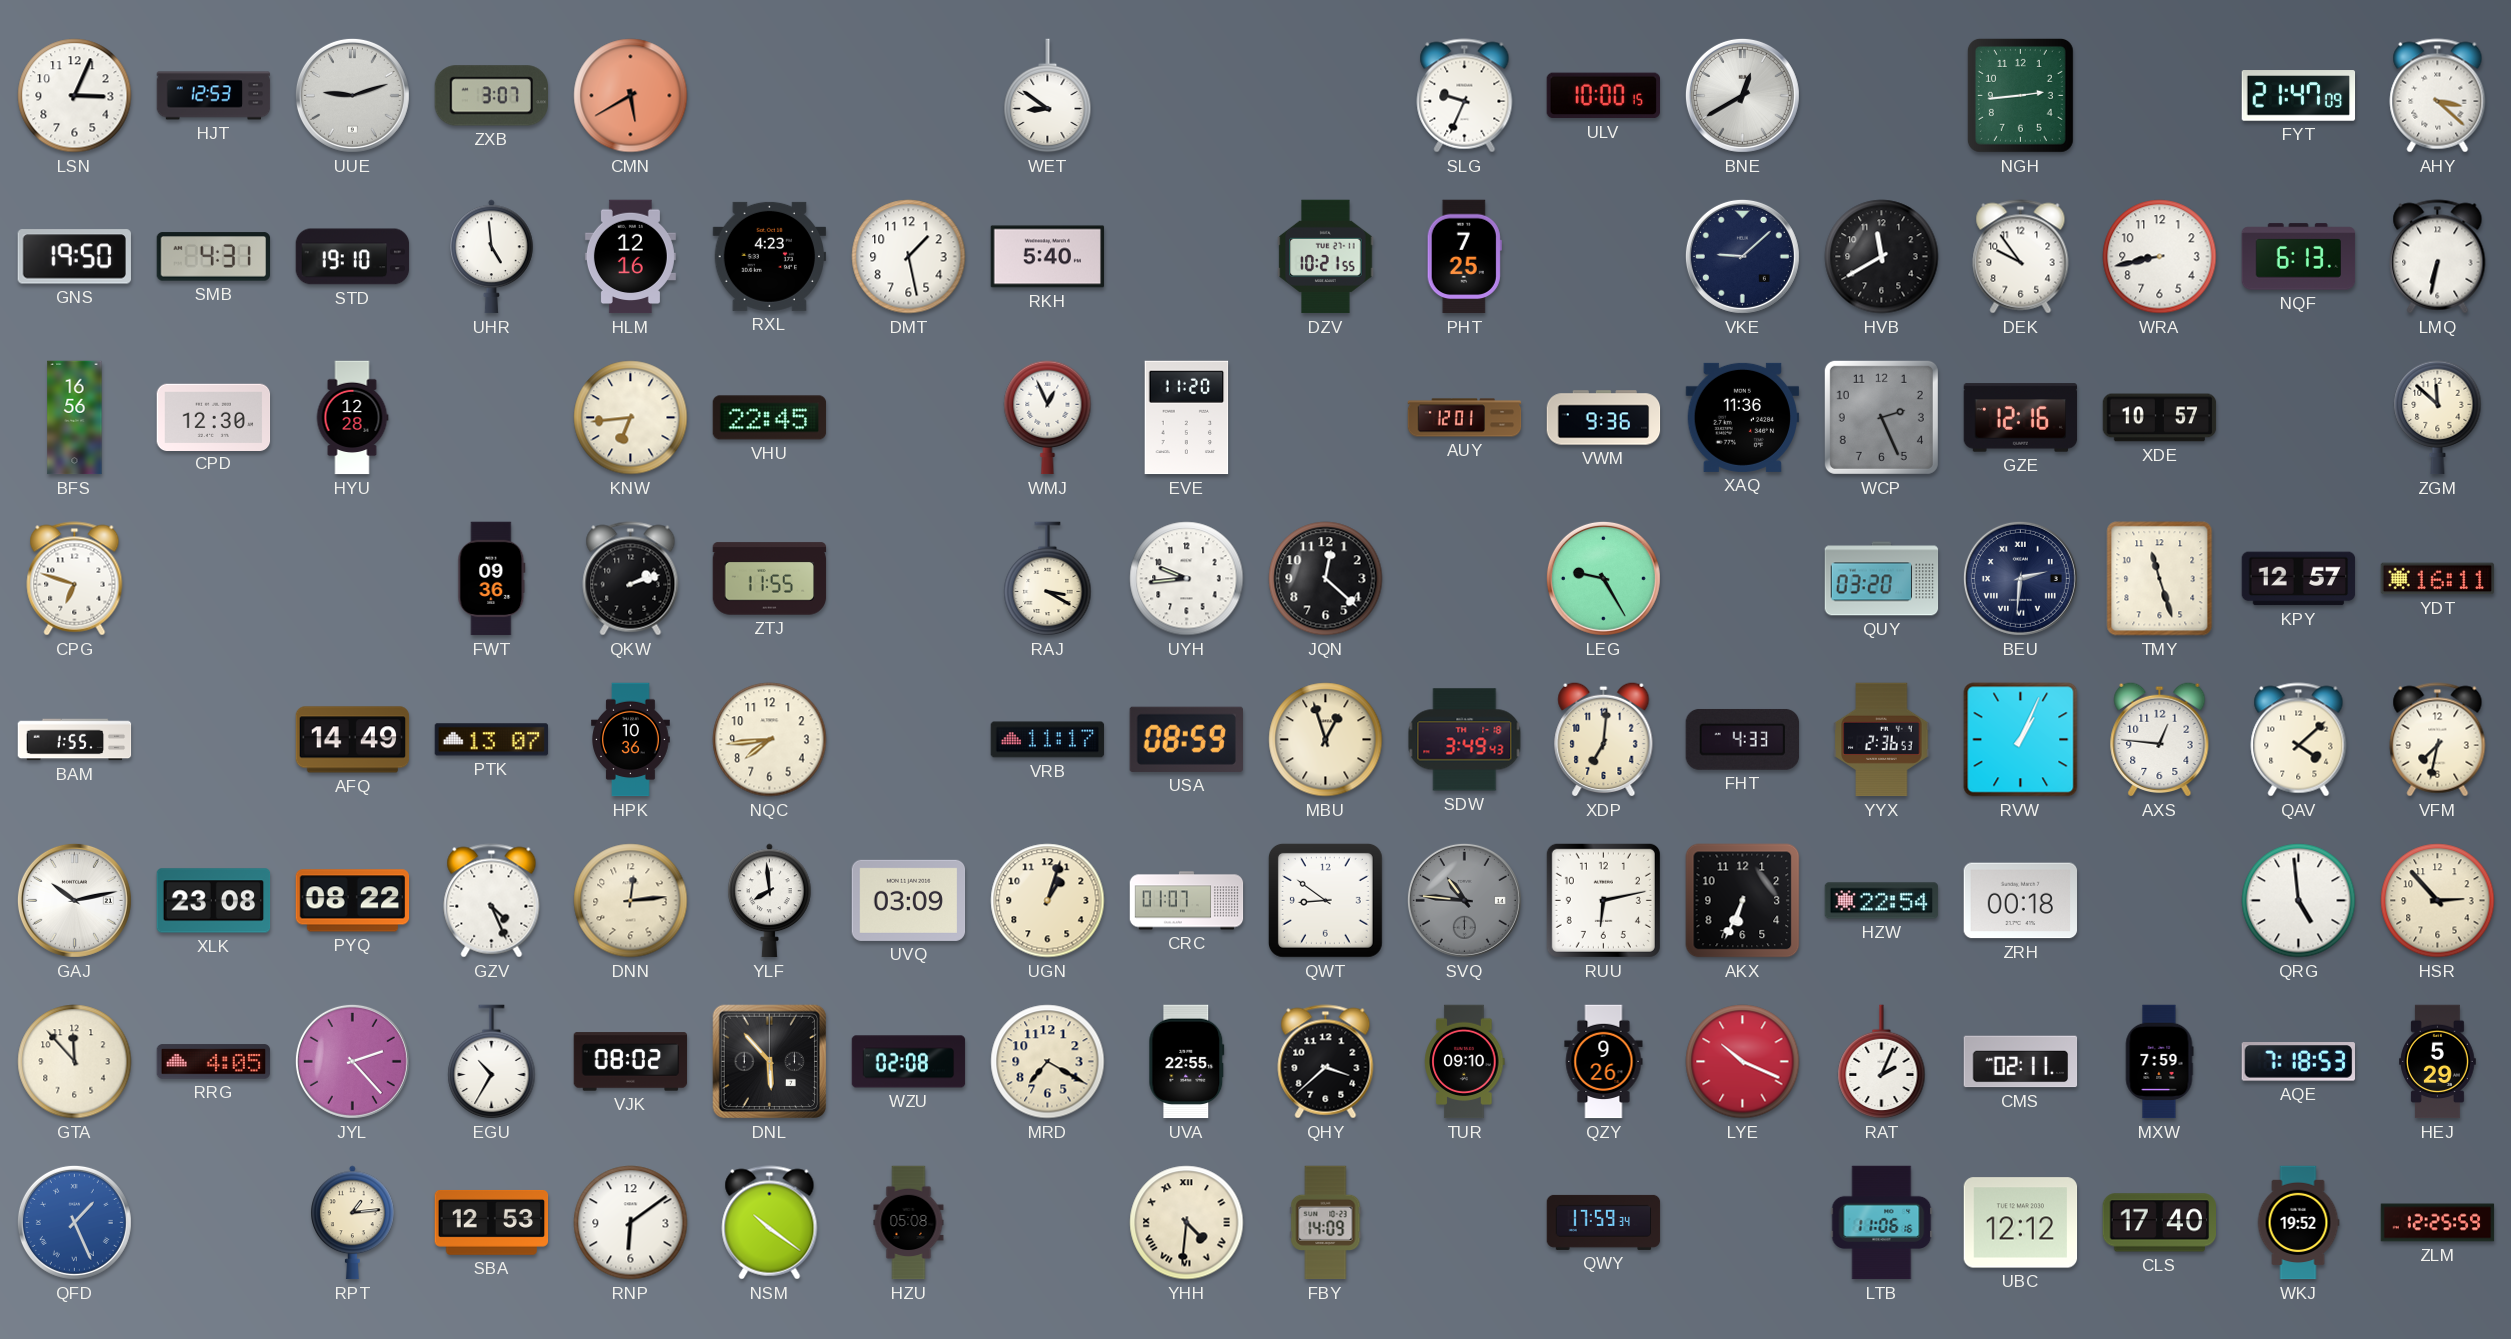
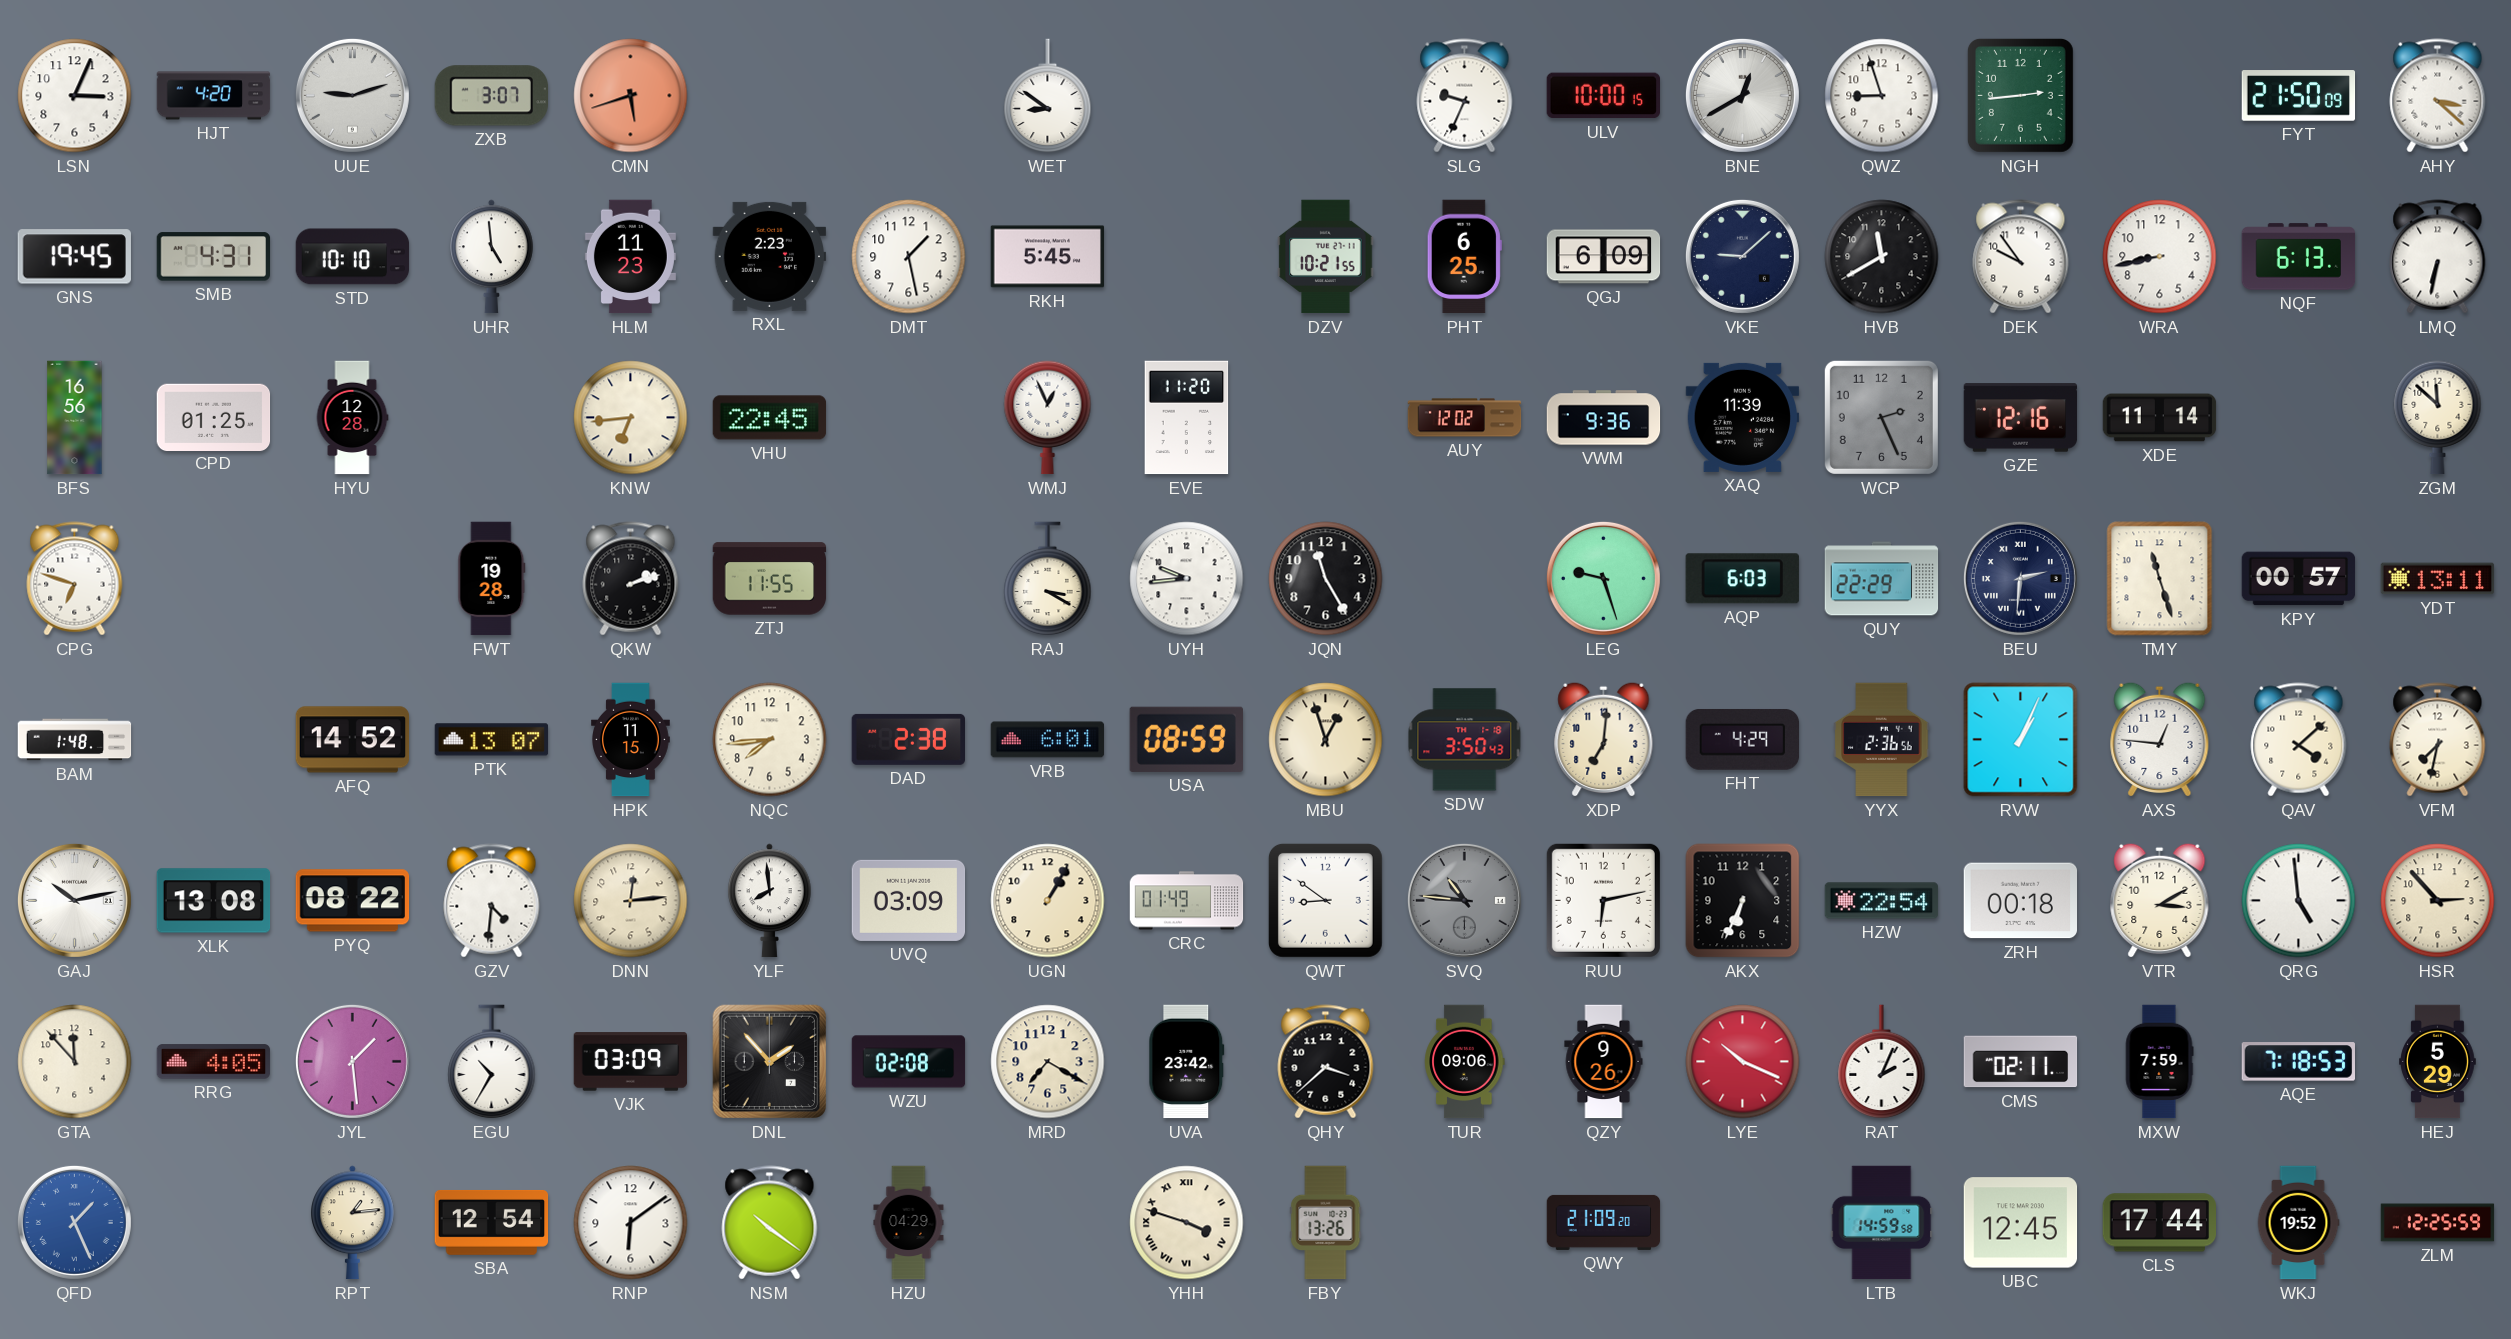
HJT: 12:53 -> 4:20
CMN: 5:40 -> 5:42
QWZ: none -> 8:57
FYT: 21:47 -> 21:50
GNS: 19:50 -> 19:45
STD: 19:10 -> 10:10
HLM: 12:16 -> 11:23
RXL: 4:23 -> 2:23
RKH: 5:40 -> 5:45
PHT: 7:25 -> 6:25
QGJ: none -> 6:09
CPD: 12:30 -> 01:25
AUY: 12:01 -> 12:02
XAQ: 11:36 -> 11:39
XDE: 10:57 -> 11:14
FWT: 09:36 -> 19:28
JQN: 12:22 -> 11:25
LEG: 9:25 -> 9:27
AQP: none -> 6:03
QUY: 03:20 -> 22:29
KPY: 12:57 -> 00:57
YDT: 16:11 -> 13:11
BAM: 1:55 -> 1:48
AFQ: 14:49 -> 14:52
HPK: 10:36 -> 11:15
DAD: none -> 2:38
VRB: 11:17 -> 6:01
SDW: 3:49 -> 3:50
FHT: 4:33 -> 4:29
YYX: 2:36:53 -> 2:36:56
XLK: 23:08 -> 13:08
GZV: 4:26 -> 4:31
UGN: 1:03 -> 1:05
CRC: 01:07 -> 01:49
VTR: none -> 3:10
JYL: 2:23 -> 1:29
VJK: 08:02 -> 03:09
DNL: 5:53 -> 1:53
UVA: 22:55 -> 23:42
TUR: 09:10 -> 09:06
SBA: 12:53 -> 12:54
HZU: 05:08 -> 04:29
YHH: 4:31 -> 3:48
FBY: 14:09 -> 13:26
QWY: 17:59 -> 21:09
LTB: 11:06 -> 14:59
UBC: 12:12 -> 12:45
CLS: 17:40 -> 17:44
